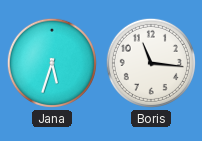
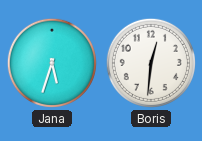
Boris: 11:16 -> 12:31
